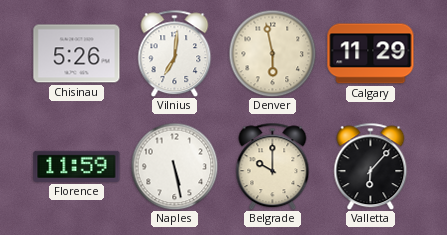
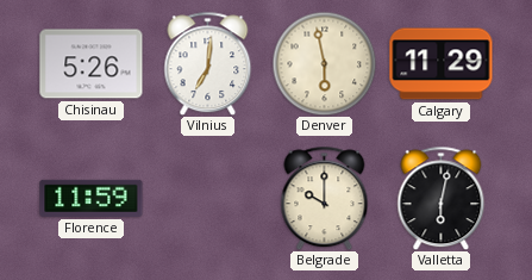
Naples: 5:28 -> none
Valletta: 6:07 -> 6:02
